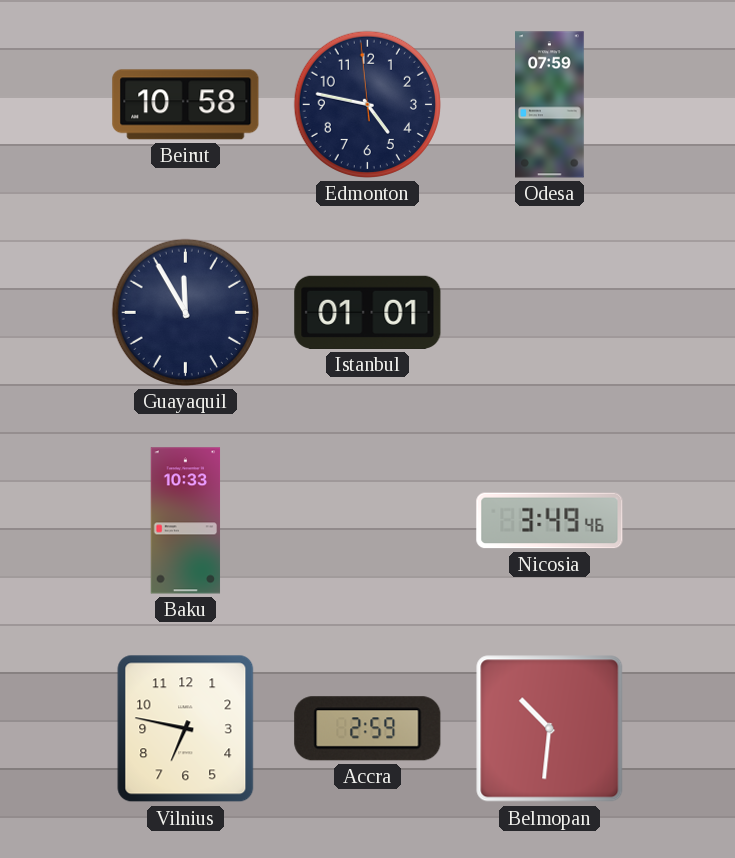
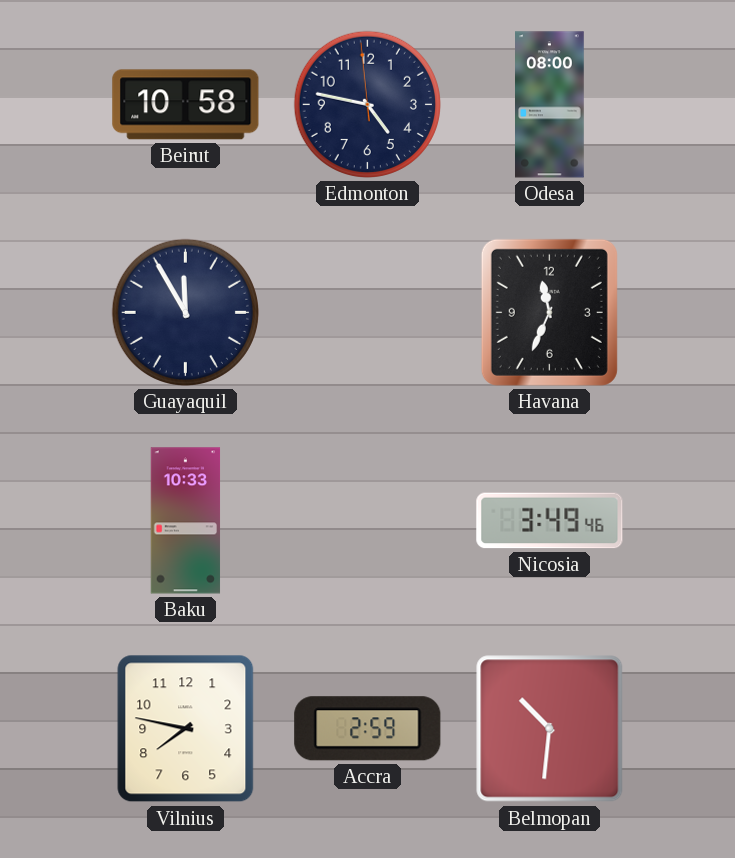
Odesa: 07:59 -> 08:00
Istanbul: 01:01 -> none
Havana: none -> 11:34
Vilnius: 6:47 -> 7:47
